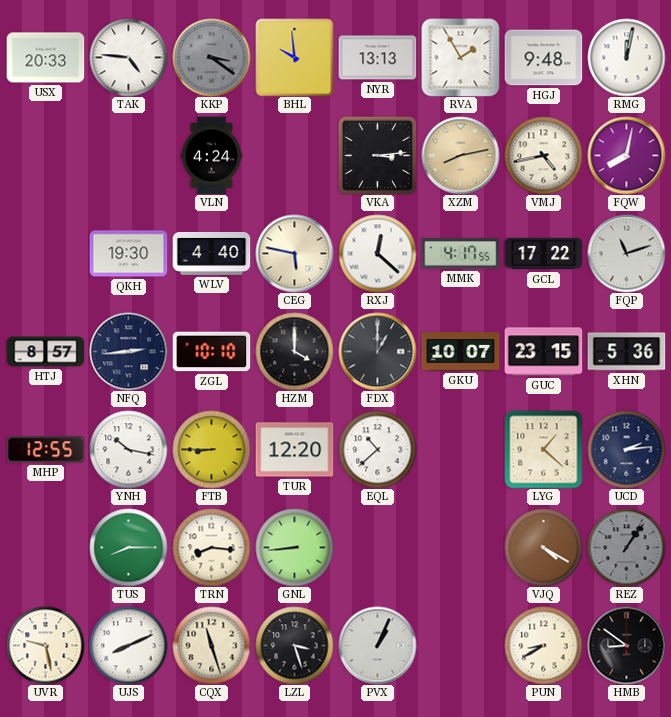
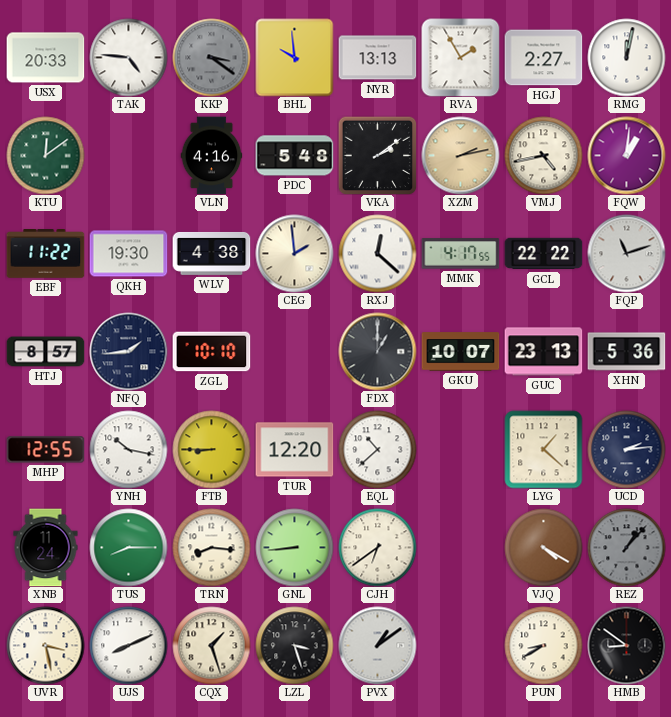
HGJ: 9:48 -> 2:27
KTU: none -> 12:09
VLN: 4:24 -> 4:16
PDC: none -> 5:48
VKA: 3:14 -> 2:09
XZM: 8:13 -> 2:13
FQW: 8:02 -> 1:01
EBF: none -> 11:22
WLV: 4:40 -> 4:38
CEG: 5:47 -> 1:59
GCL: 17:22 -> 22:22
NFQ: 2:44 -> 1:44
HZM: 4:00 -> none
GUC: 23:15 -> 23:13
XNB: none -> 11:24
CJH: none -> 6:39
REZ: 1:06 -> 1:07
UVR: 9:28 -> 3:28
CQX: 11:27 -> 1:27
PVX: 1:04 -> 1:09
